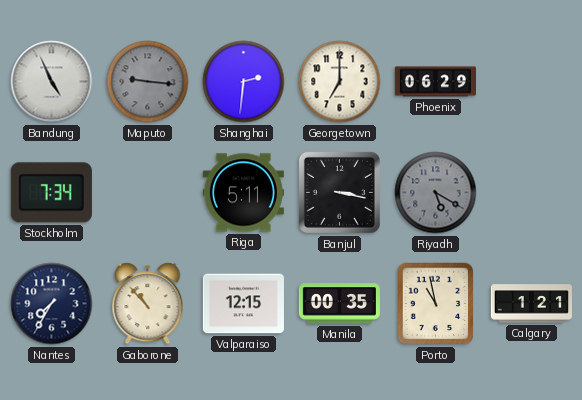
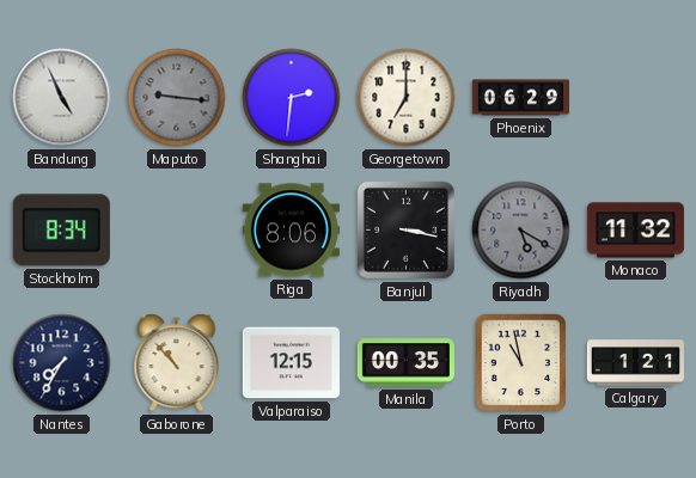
Stockholm: 7:34 -> 8:34
Riga: 5:11 -> 8:06
Monaco: none -> 11:32
